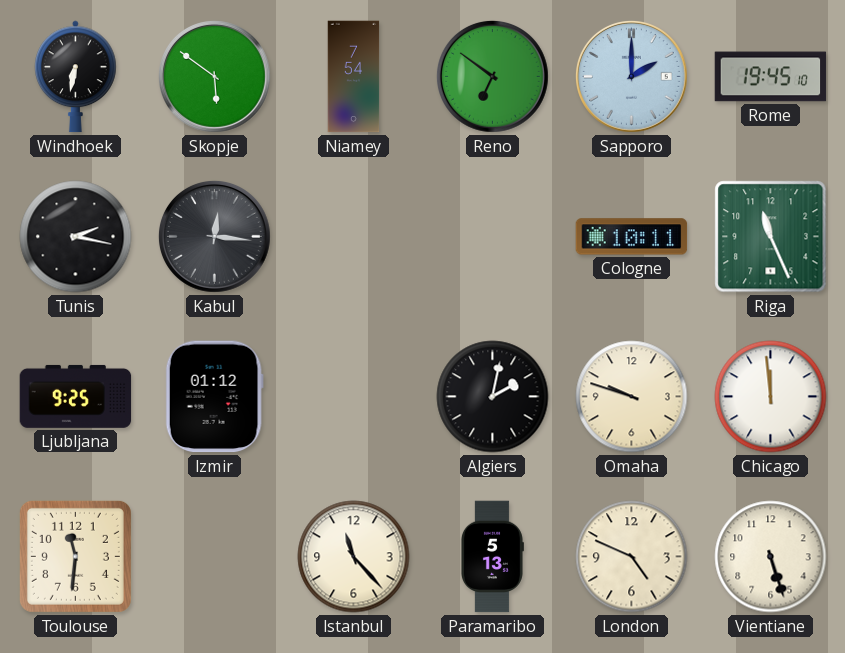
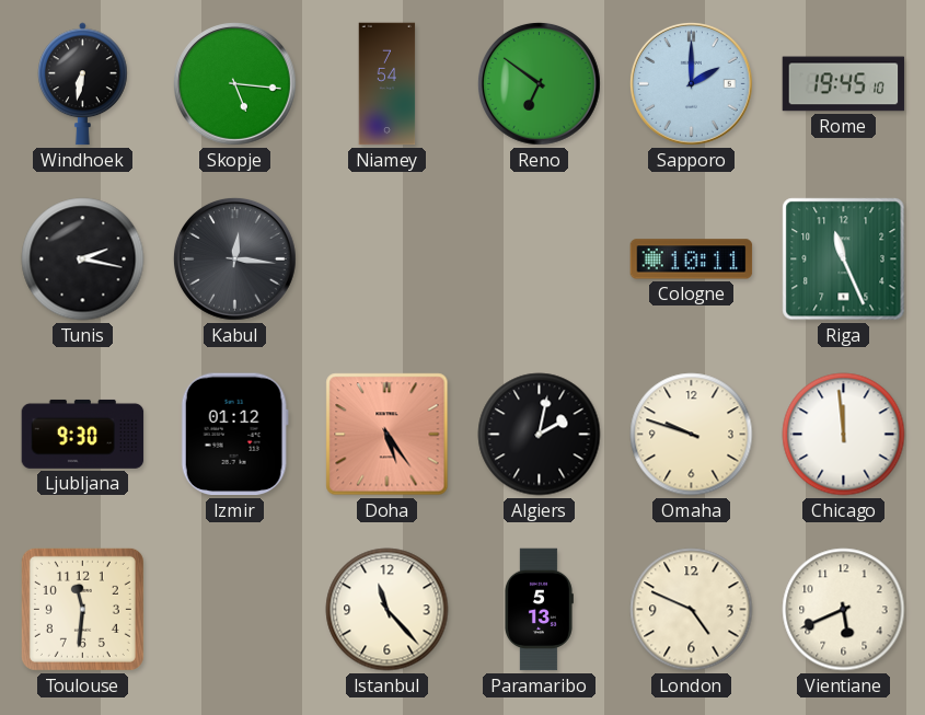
Skopje: 5:51 -> 5:16
Ljubljana: 9:25 -> 9:30
Doha: none -> 5:24
Vientiane: 5:27 -> 5:41
